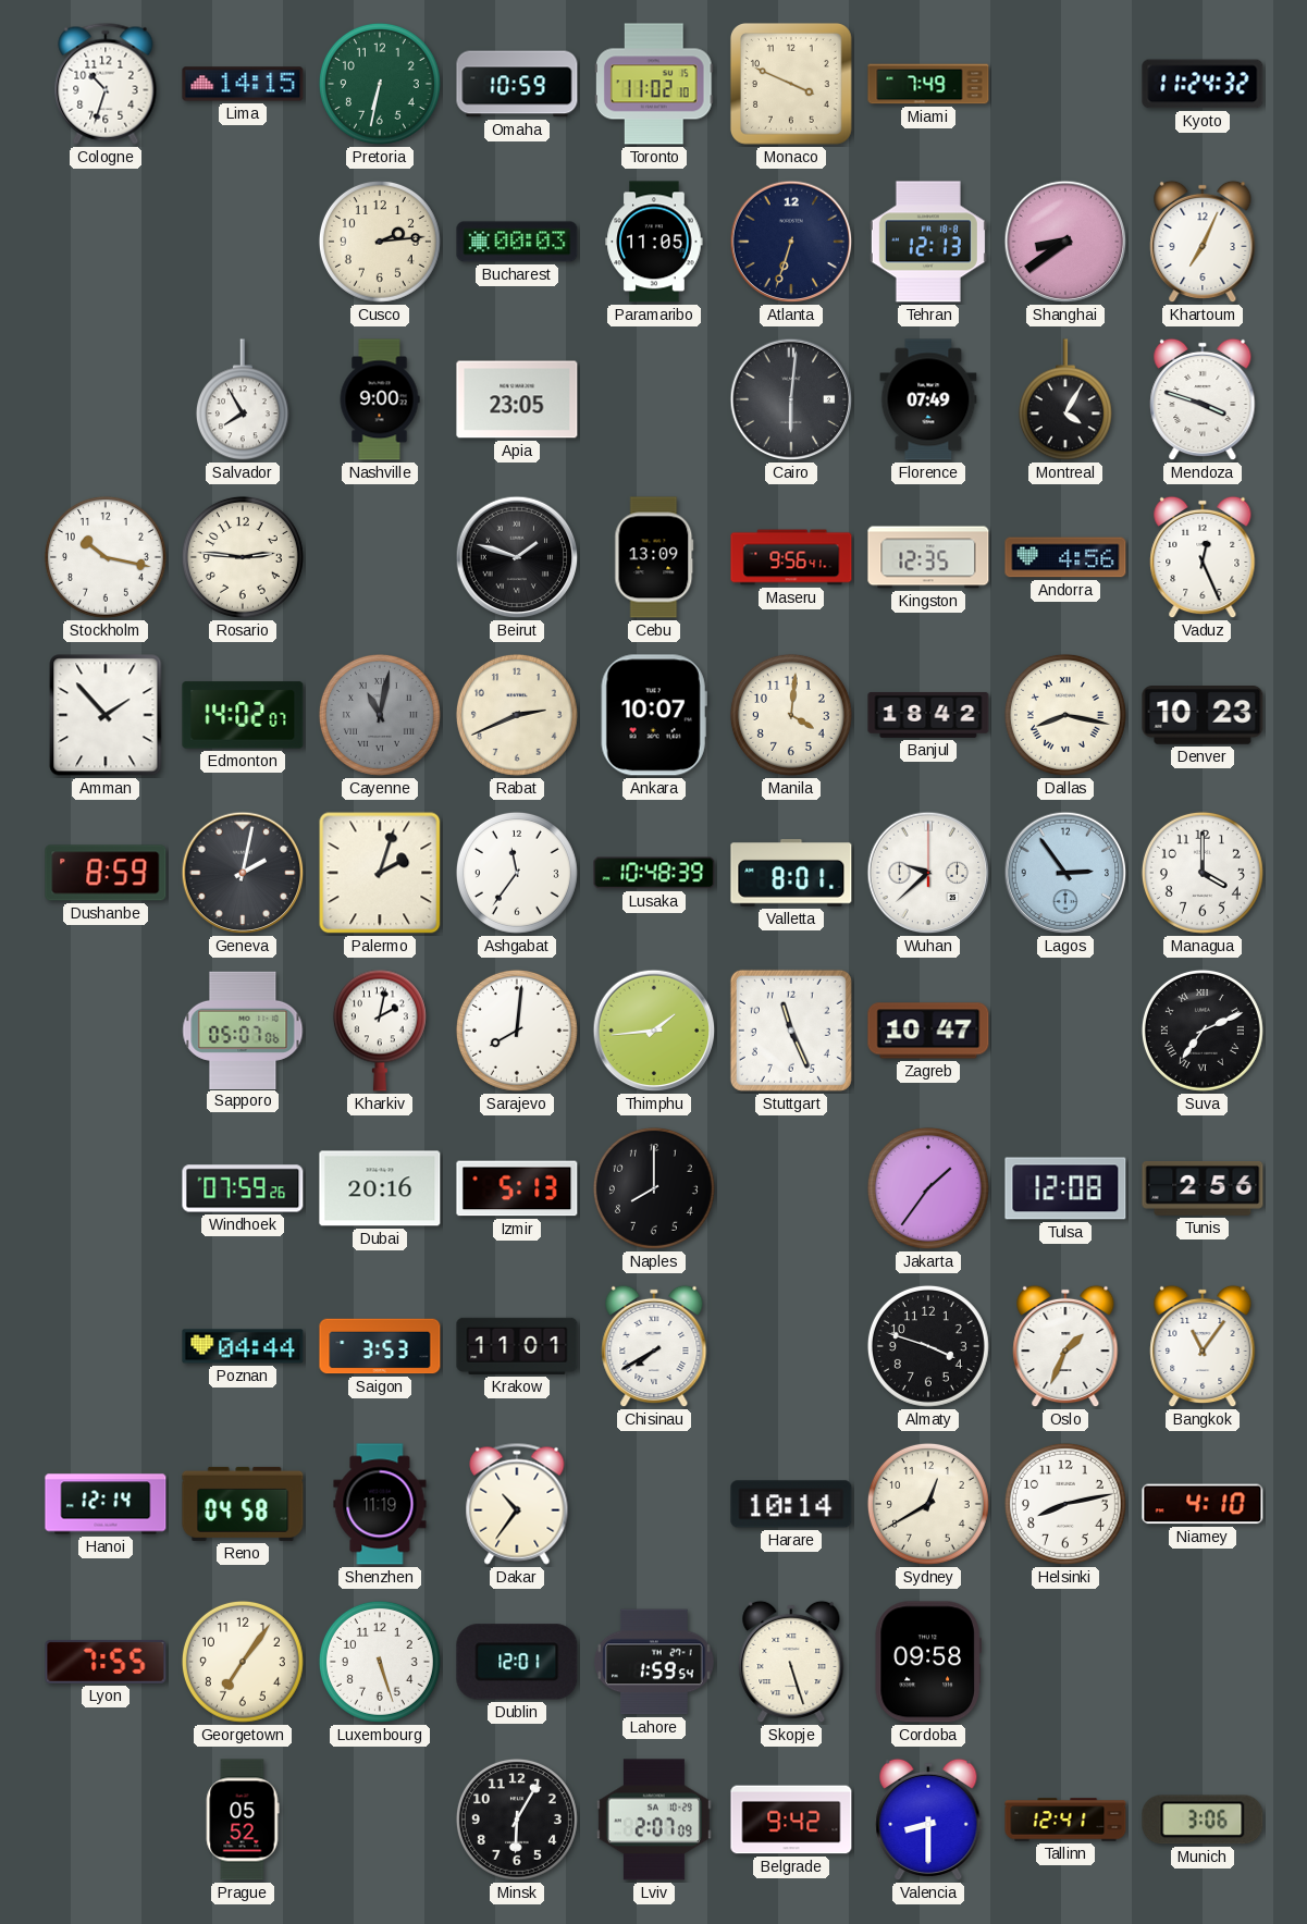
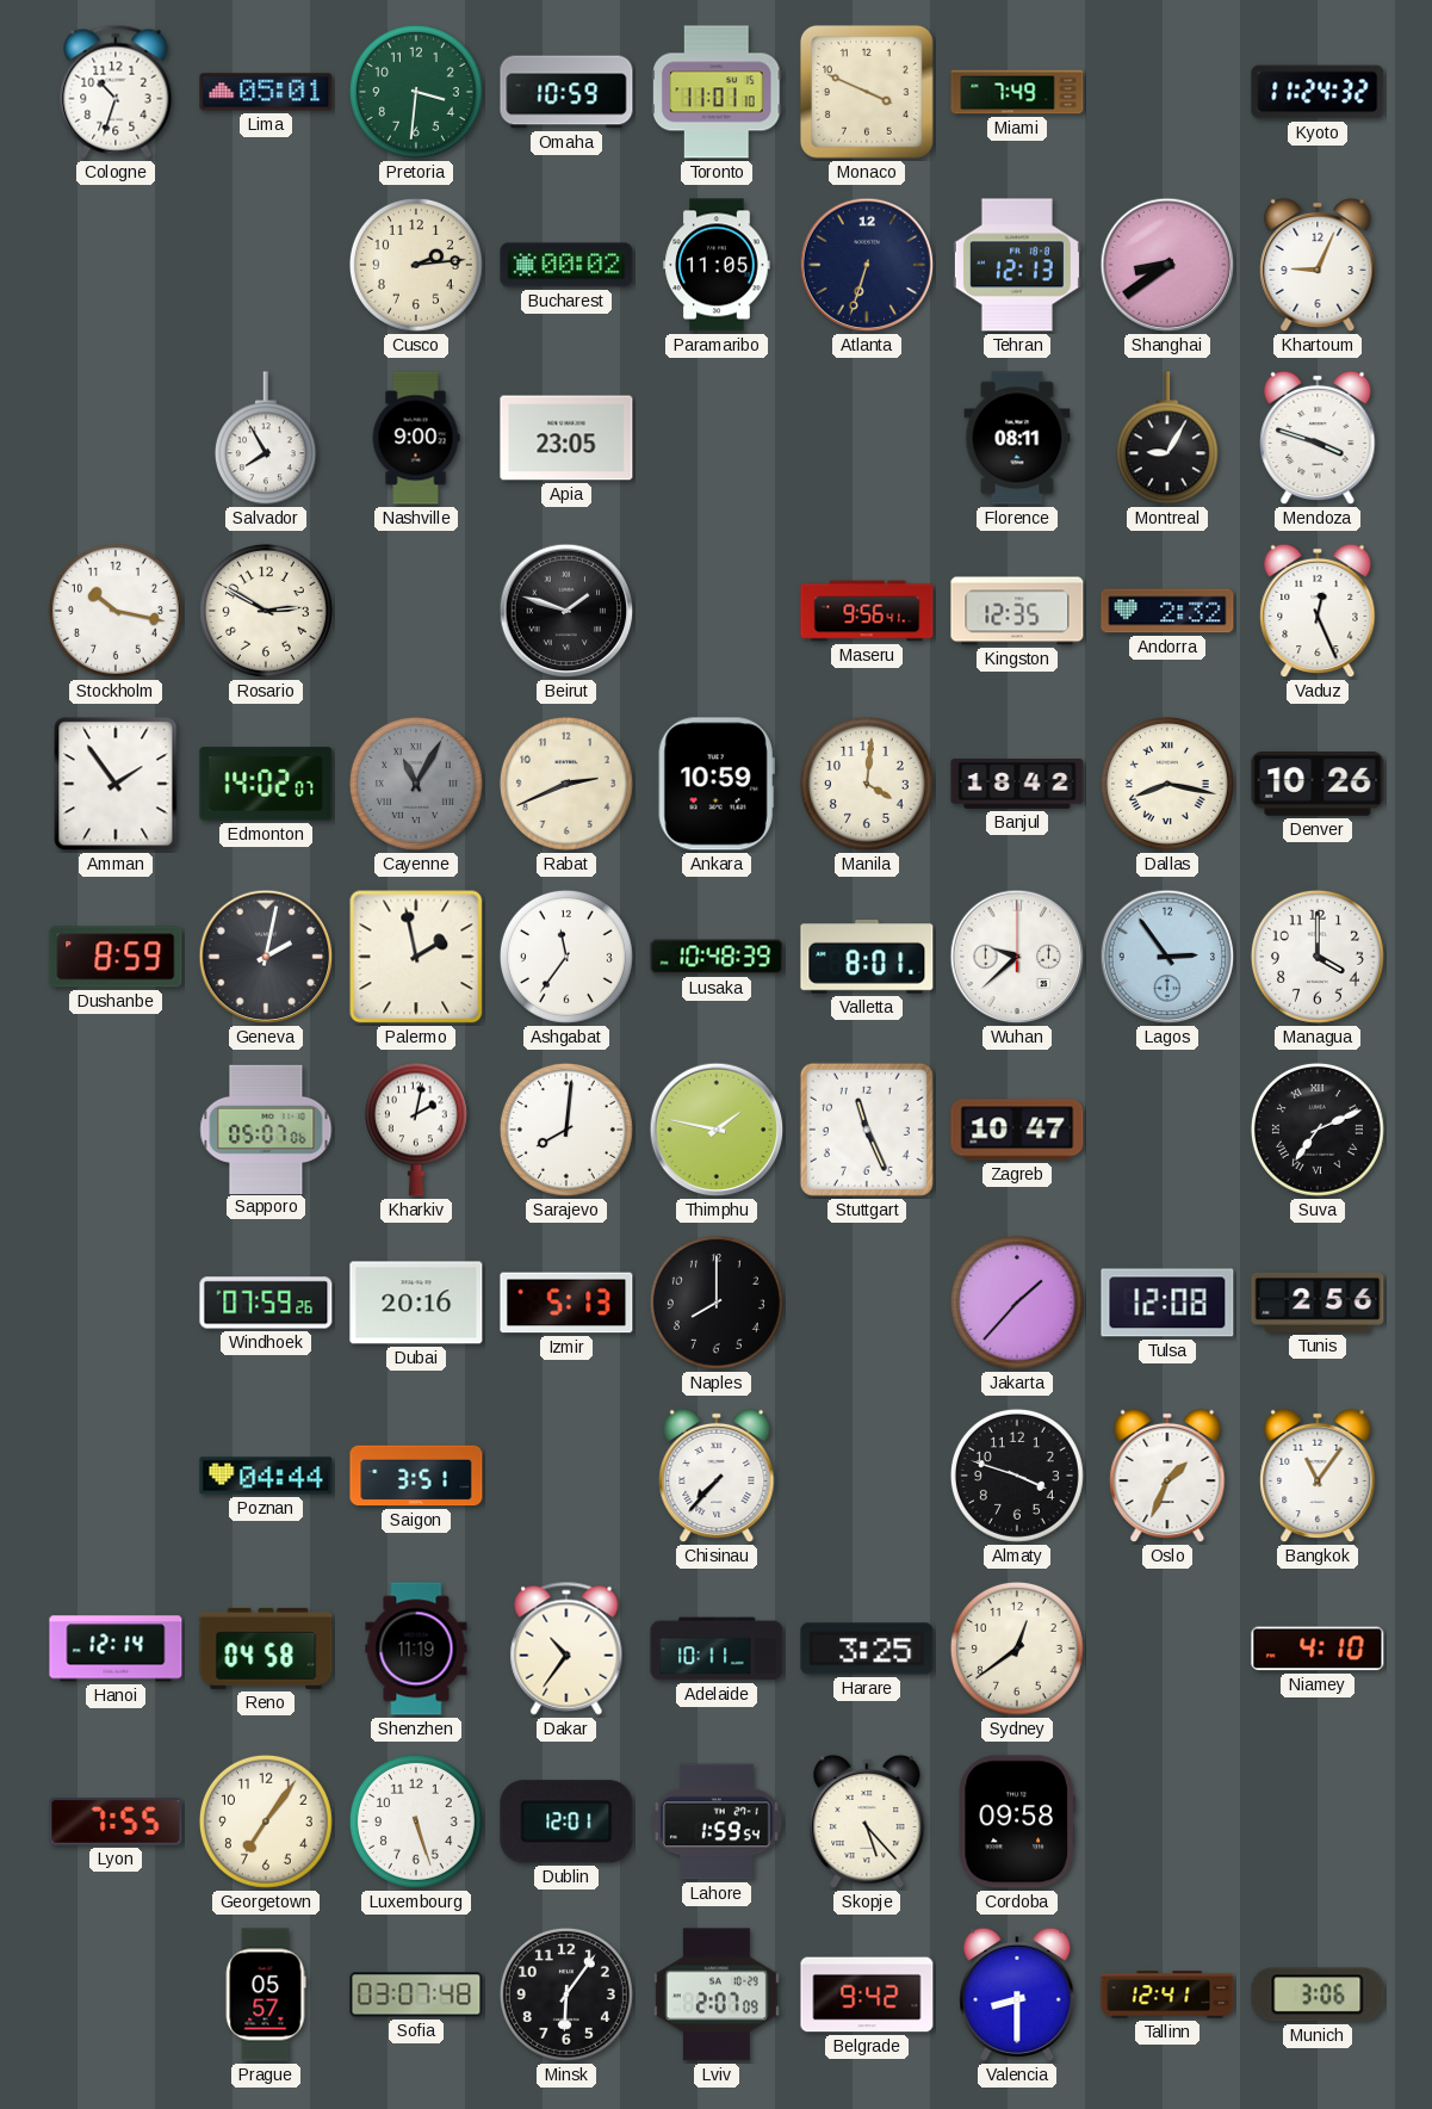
Lima: 14:15 -> 05:01
Pretoria: 6:32 -> 3:31
Toronto: 11:02 -> 11:01
Bucharest: 00:03 -> 00:02
Khartoum: 7:04 -> 9:04
Cairo: 6:01 -> none
Florence: 07:49 -> 08:11
Montreal: 4:05 -> 9:05
Rosario: 2:46 -> 2:50
Cebu: 13:09 -> none
Andorra: 4:56 -> 2:32
Amman: 1:53 -> 1:54
Cayenne: 11:02 -> 11:05
Ankara: 10:07 -> 10:59
Denver: 10:23 -> 10:26
Palermo: 2:03 -> 1:58
Thimphu: 1:44 -> 1:47
Jakarta: 1:36 -> 1:37
Saigon: 3:53 -> 3:51
Krakow: 11:01 -> none
Chisinau: 7:40 -> 7:37
Adelaide: none -> 10:11
Harare: 10:14 -> 3:25
Sydney: 12:40 -> 12:39
Helsinki: 8:13 -> none
Skopje: 5:27 -> 5:23
Prague: 05:52 -> 05:57
Sofia: none -> 03:07
Minsk: 6:05 -> 6:06
